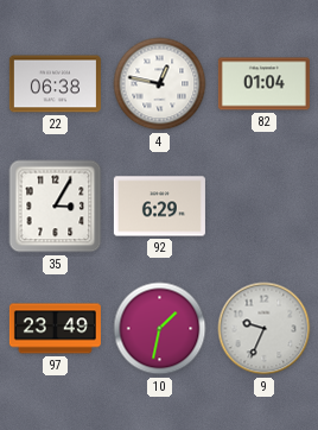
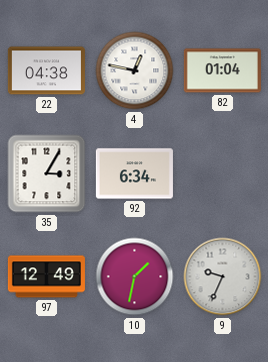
22: 06:38 -> 04:38
92: 6:29 -> 6:34
97: 23:49 -> 12:49
